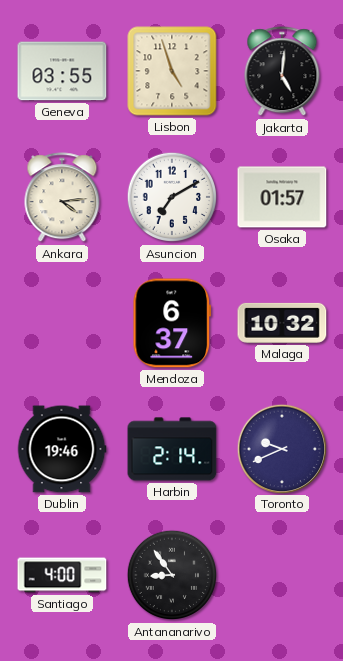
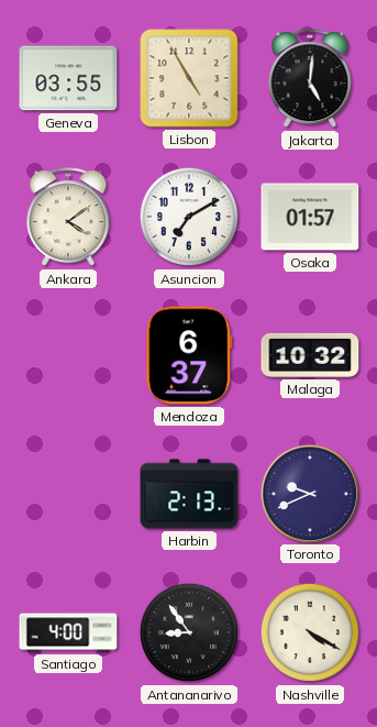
Lisbon: 4:57 -> 4:55
Ankara: 4:14 -> 4:09
Dublin: 19:46 -> none
Harbin: 2:14 -> 2:13
Nashville: none -> 4:20
